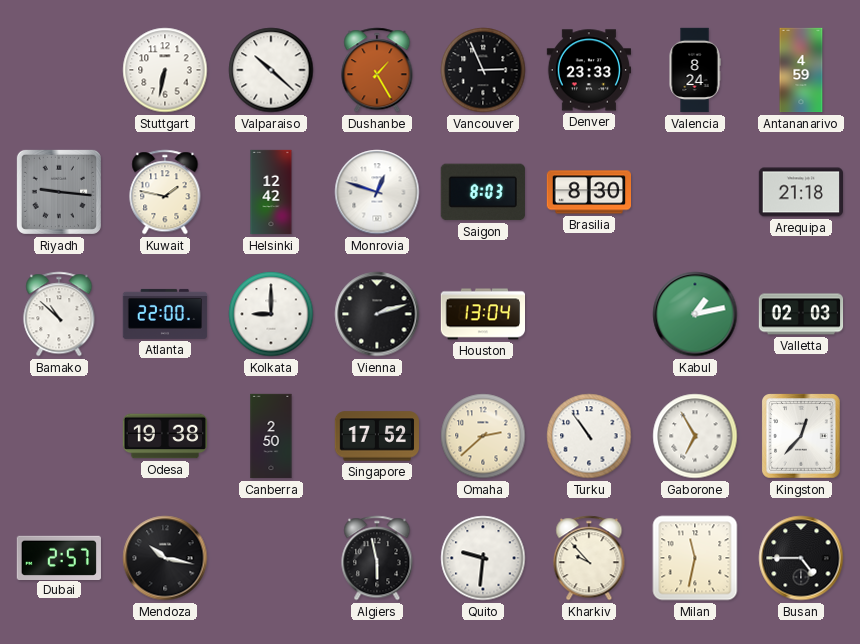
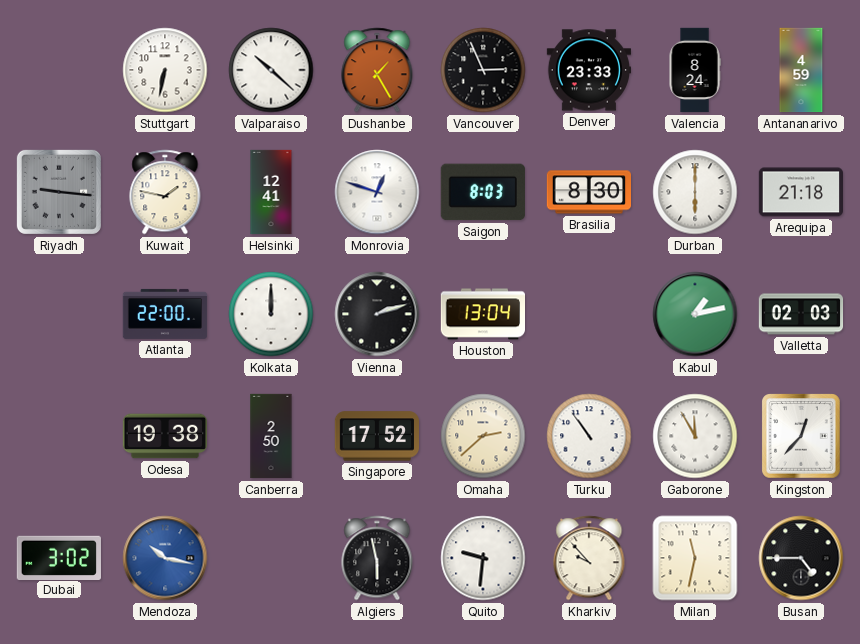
Helsinki: 12:42 -> 12:41
Durban: none -> 6:00
Bamako: 10:52 -> none
Kolkata: 9:00 -> 12:00
Gaborone: 6:55 -> 11:55
Dubai: 2:57 -> 3:02
Mendoza dial: black -> blue
